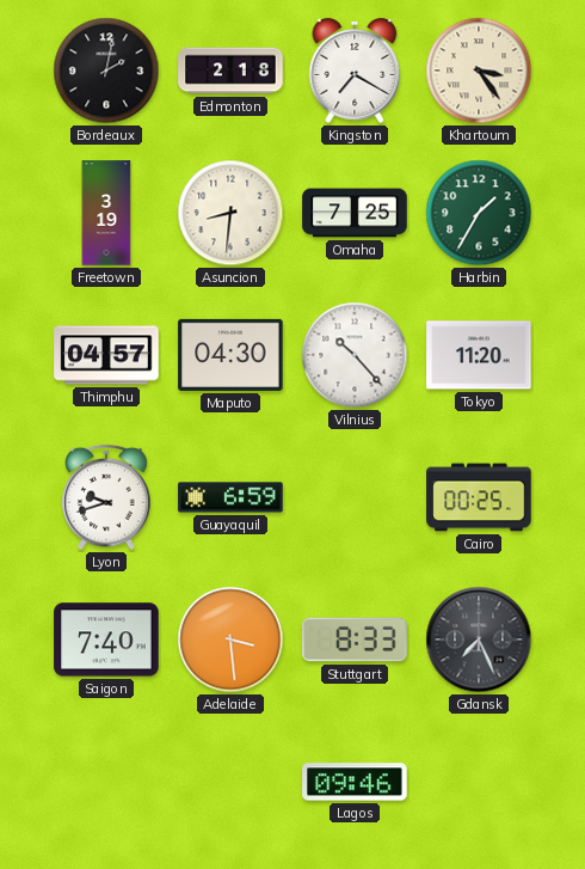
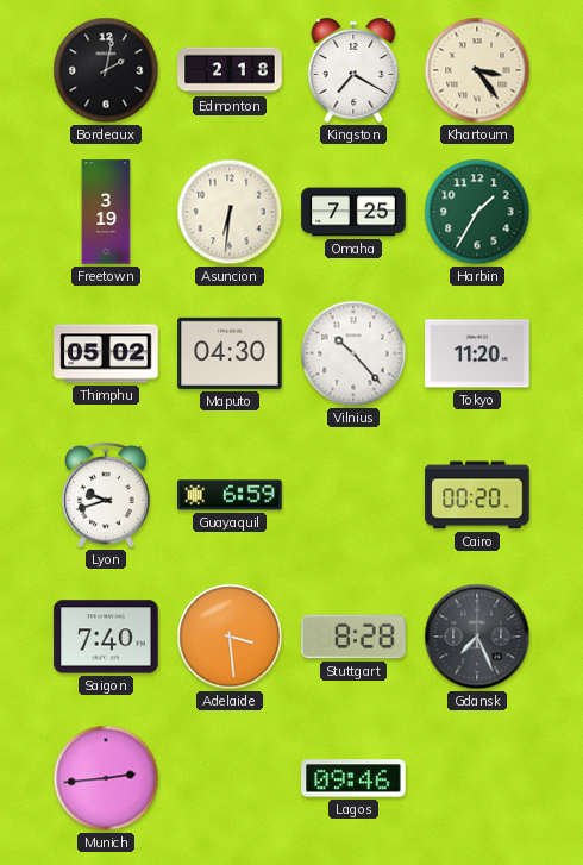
Asuncion: 8:31 -> 6:31
Thimphu: 04:57 -> 05:02
Cairo: 00:25 -> 00:20
Stuttgart: 8:33 -> 8:28
Munich: none -> 2:44
